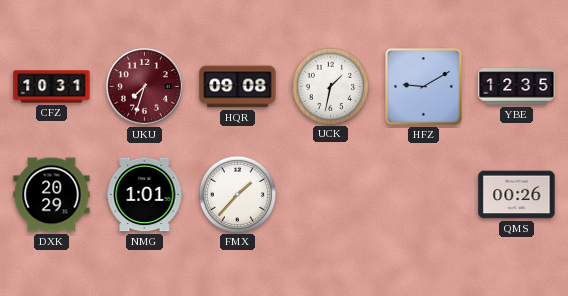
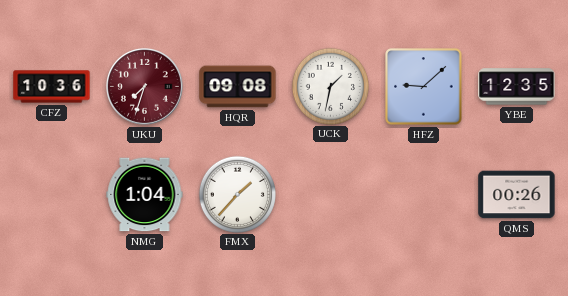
CFZ: 10:31 -> 10:36
HFZ: 9:10 -> 9:08
DXK: 20:29 -> none
NMG: 1:01 -> 1:04
